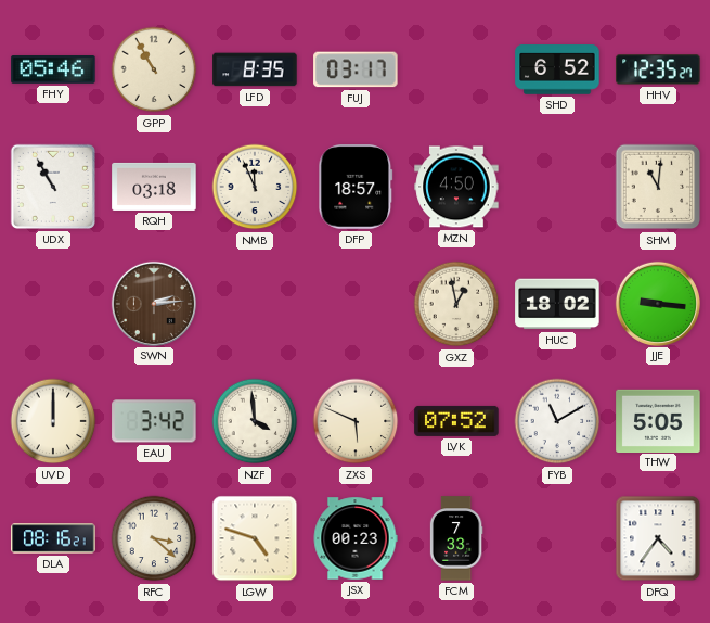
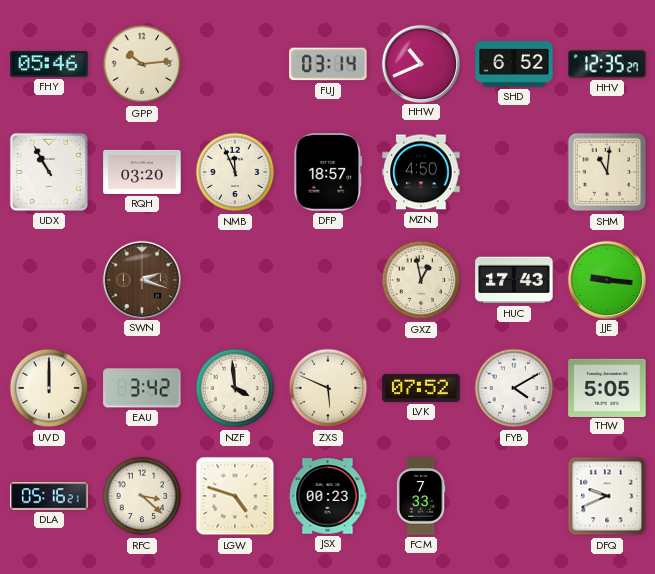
GPP: 10:55 -> 10:14
LFD: 8:35 -> none
FUJ: 03:17 -> 03:14
HHW: none -> 10:41
RQH: 03:18 -> 03:20
SWN: 2:14 -> 2:18
HUC: 18:02 -> 17:43
FYB: 11:10 -> 4:10
DLA: 08:16 -> 05:16
DFQ: 4:36 -> 9:41
